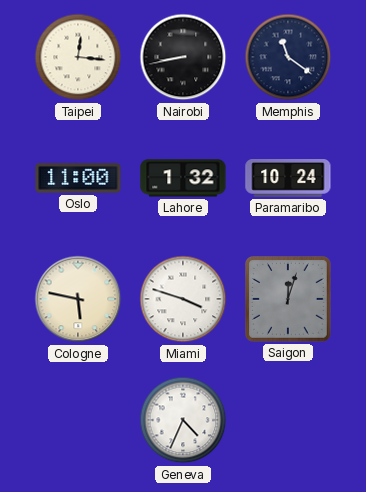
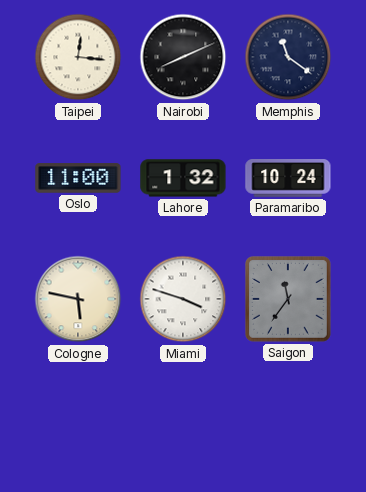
Nairobi: 8:43 -> 8:11
Saigon: 12:03 -> 11:36
Geneva: 4:34 -> none
